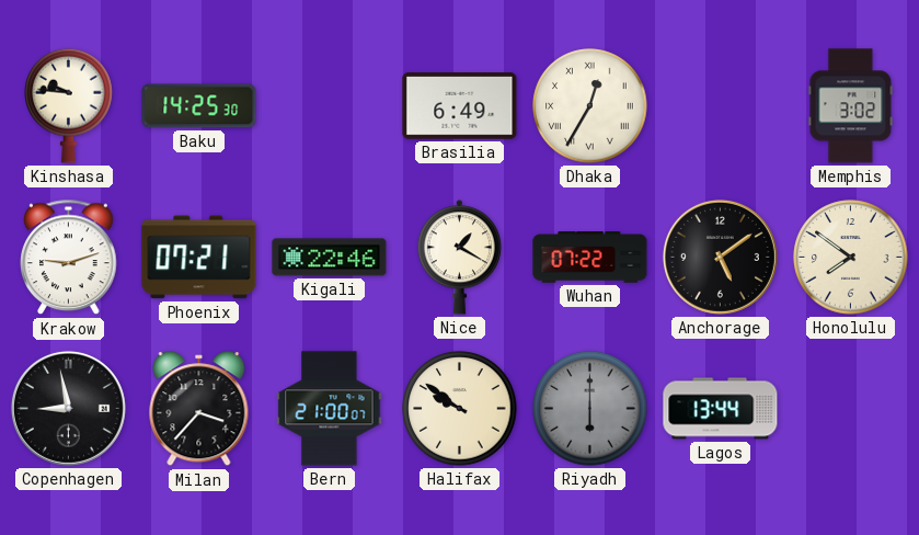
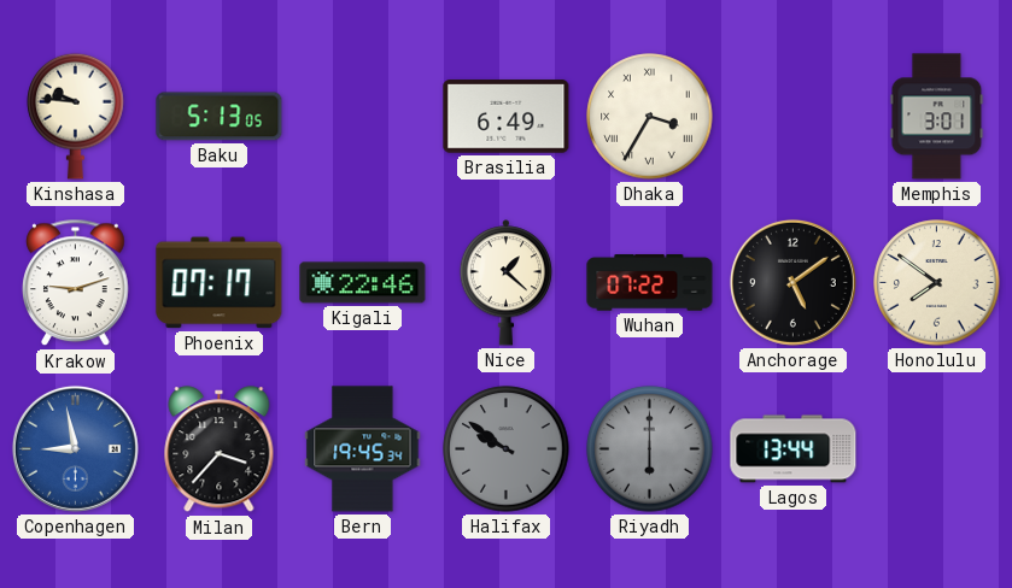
Baku: 14:25 -> 5:13
Dhaka: 12:35 -> 3:35
Memphis: 3:02 -> 3:01
Phoenix: 07:21 -> 07:17
Nice: 1:20 -> 1:22
Copenhagen dial: black -> blue
Bern: 21:00 -> 19:45
Halifax dial: cream -> grey
